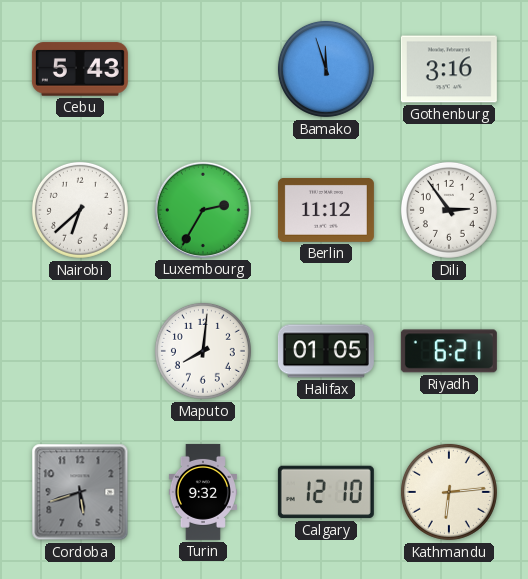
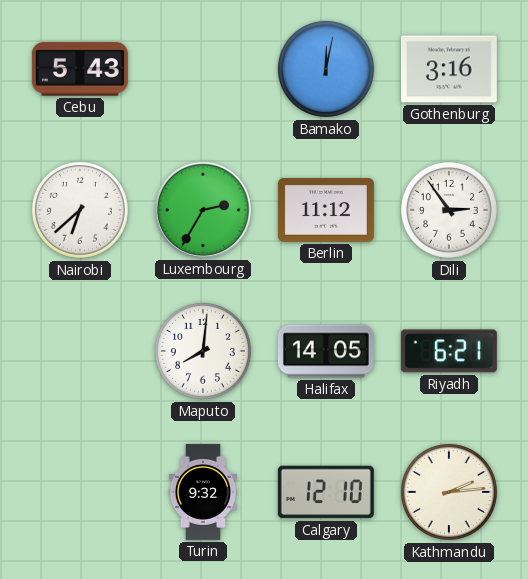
Bamako: 11:57 -> 12:02
Halifax: 01:05 -> 14:05
Cordoba: 5:42 -> none
Kathmandu: 6:14 -> 2:14
